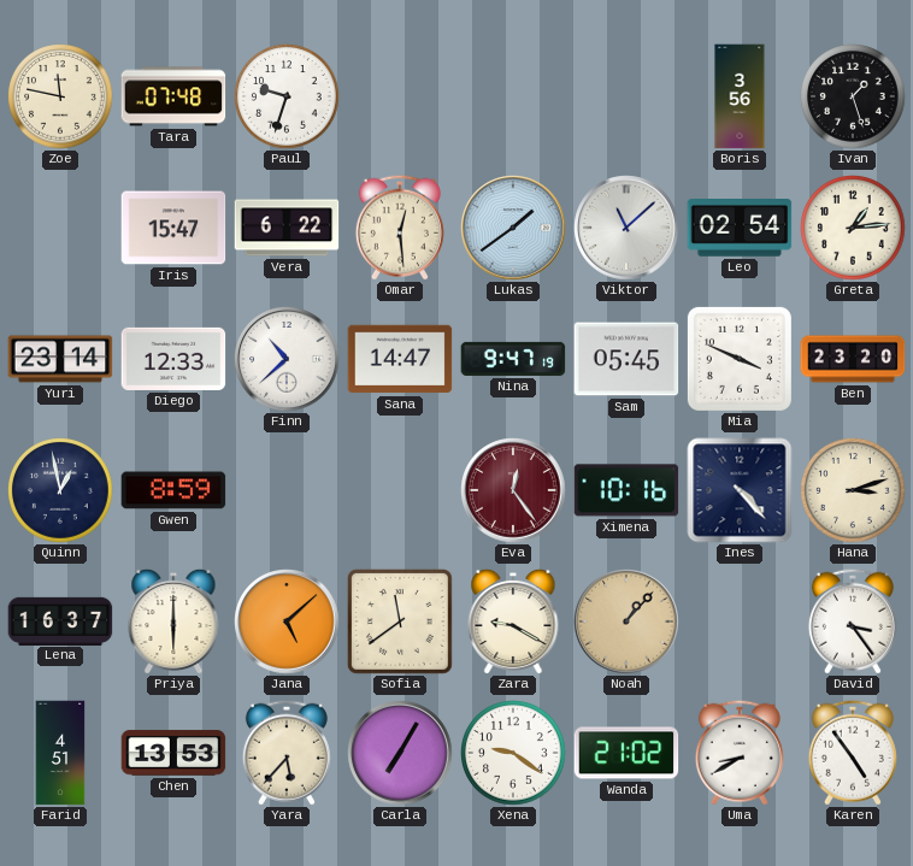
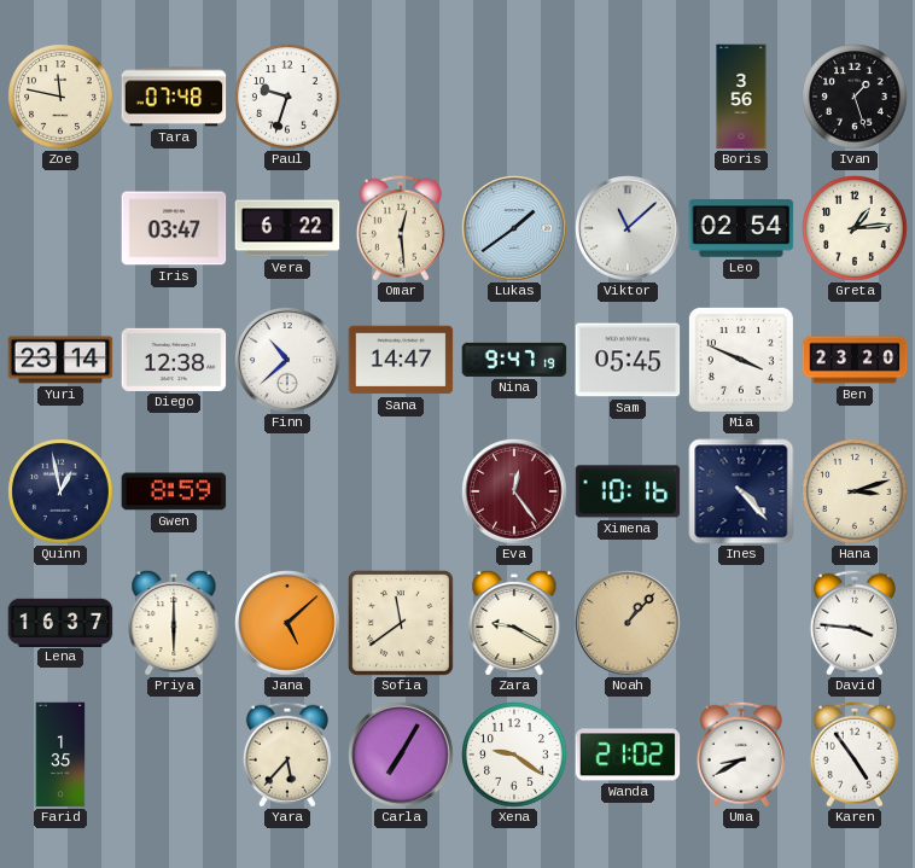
Iris: 15:47 -> 03:47
Diego: 12:33 -> 12:38
David: 3:24 -> 3:46
Farid: 4:51 -> 1:35
Chen: 13:53 -> none
